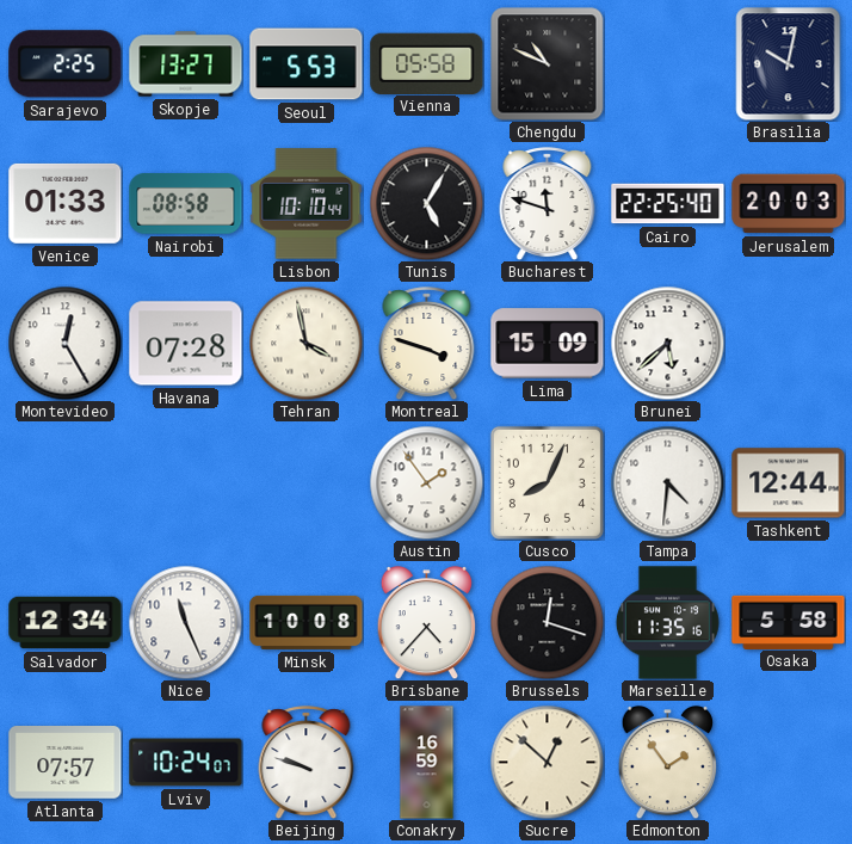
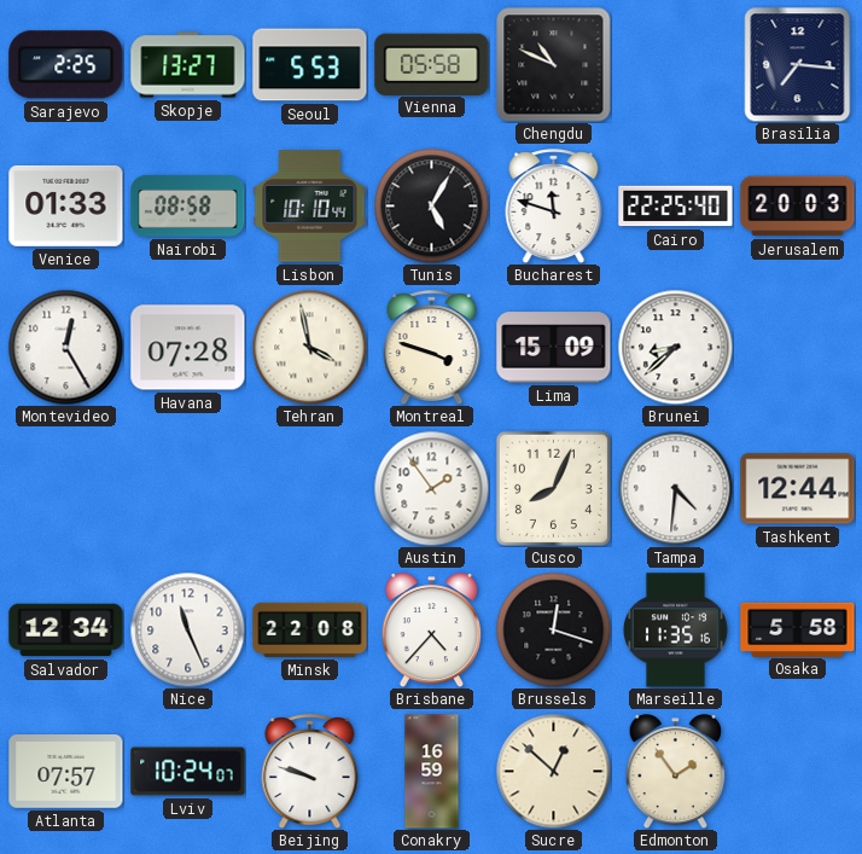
Brasilia: 10:02 -> 7:16
Brunei: 5:38 -> 8:38
Minsk: 10:08 -> 22:08
